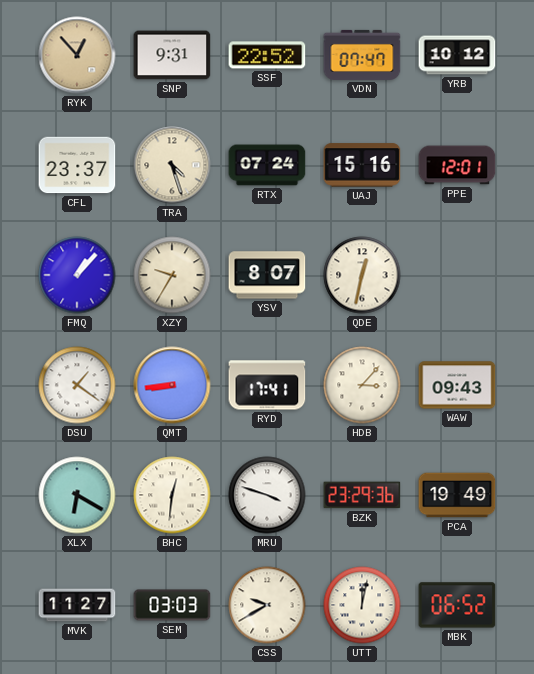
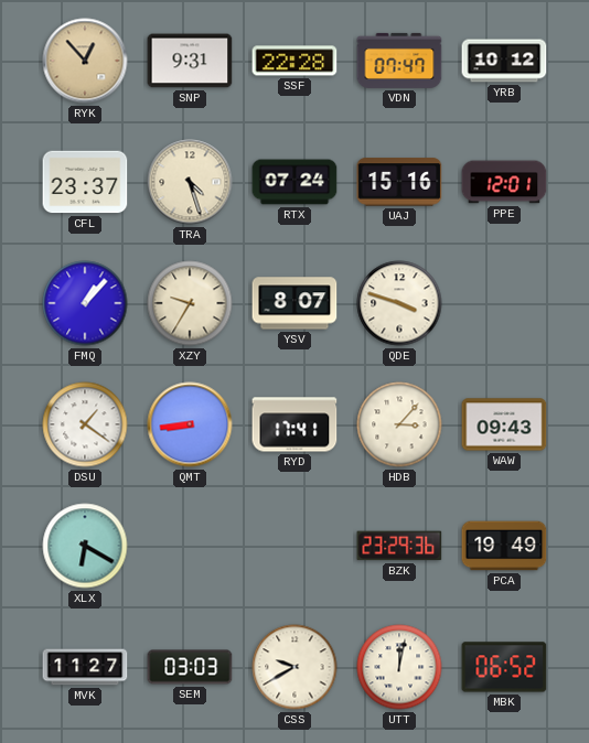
SSF: 22:52 -> 22:28
QDE: 12:32 -> 3:48
BHC: 12:31 -> none
MRU: 3:48 -> none
